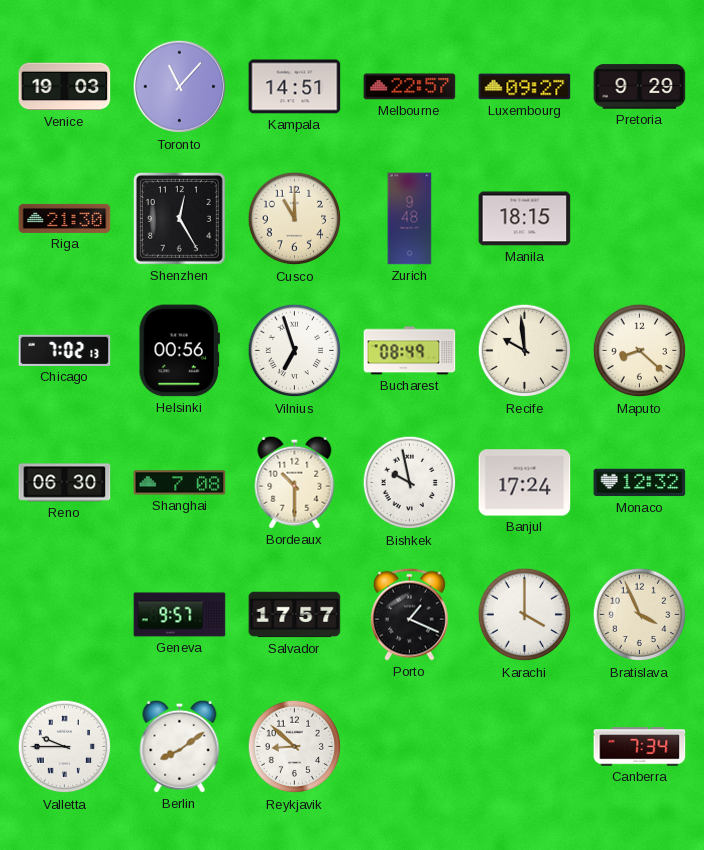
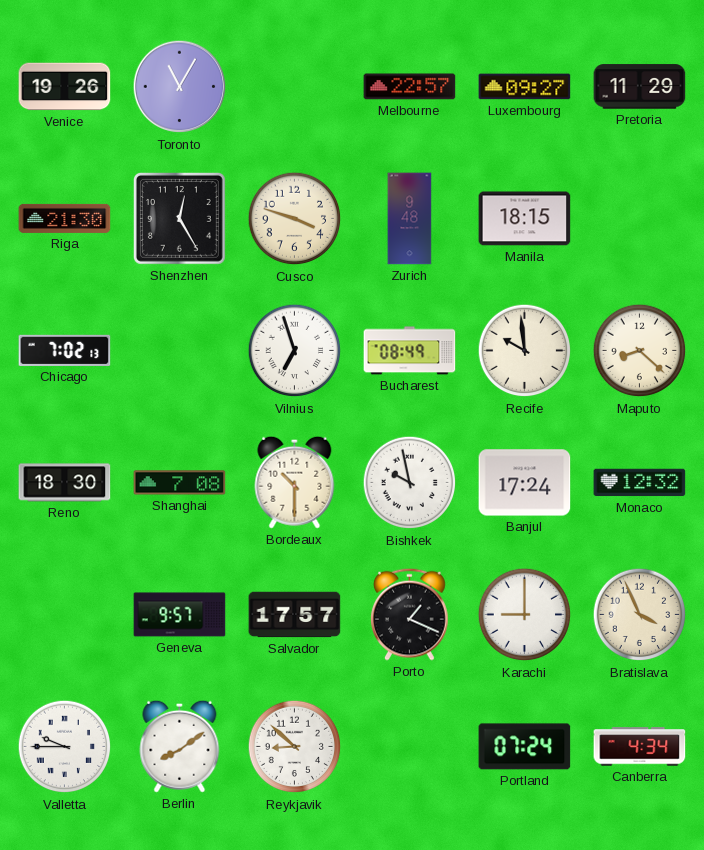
Venice: 19:03 -> 19:26
Toronto: 11:07 -> 11:05
Kampala: 14:51 -> none
Pretoria: 9:29 -> 11:29
Cusco: 11:00 -> 3:48
Helsinki: 00:56 -> none
Reno: 06:30 -> 18:30
Karachi: 4:00 -> 9:00
Portland: none -> 07:24
Canberra: 7:34 -> 4:34
